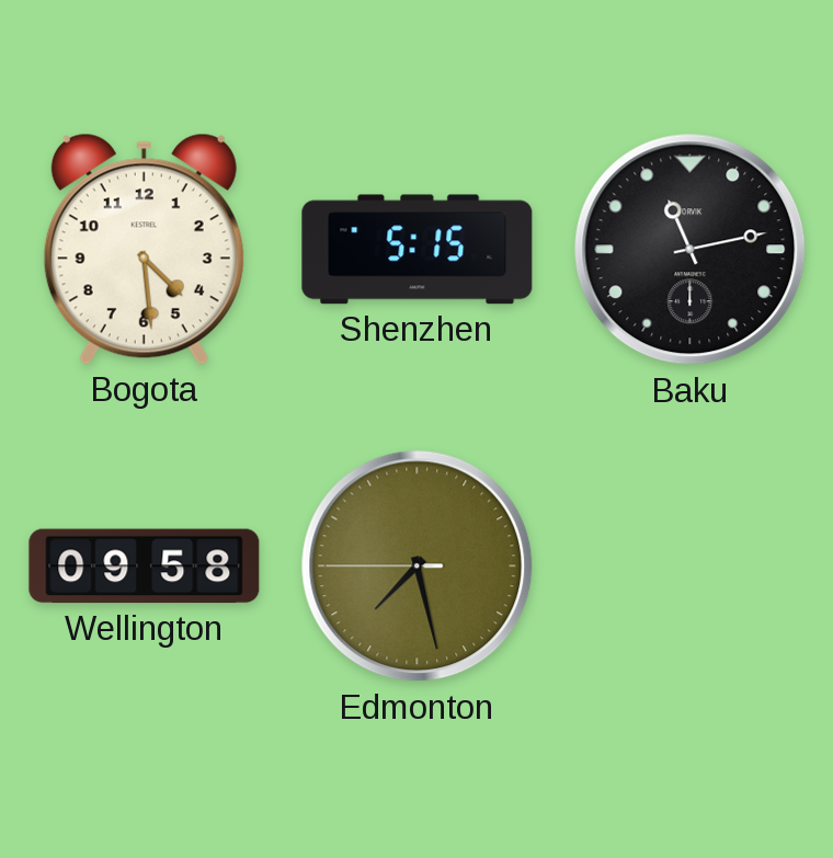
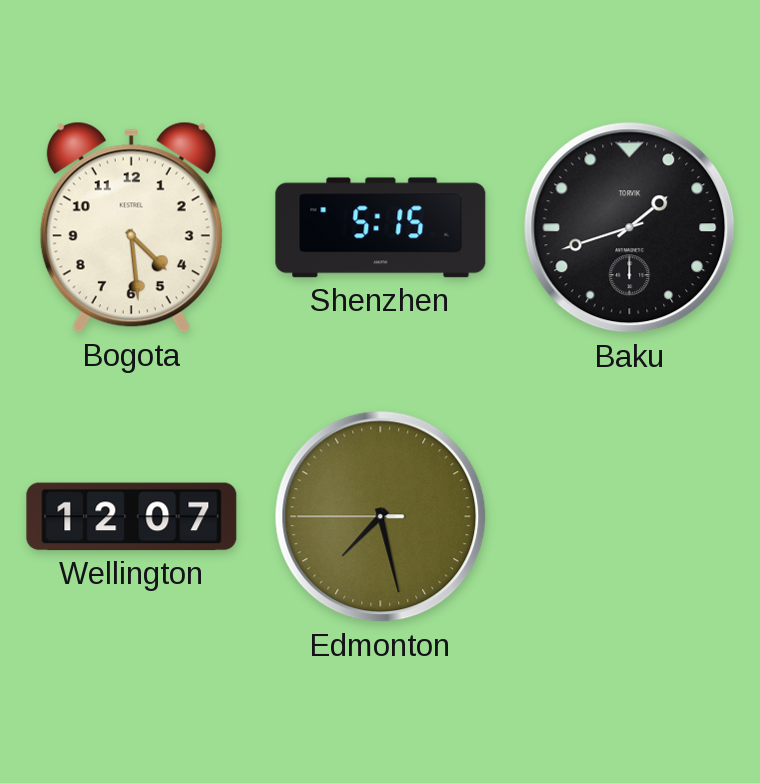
Baku: 11:13 -> 1:42
Wellington: 09:58 -> 12:07
